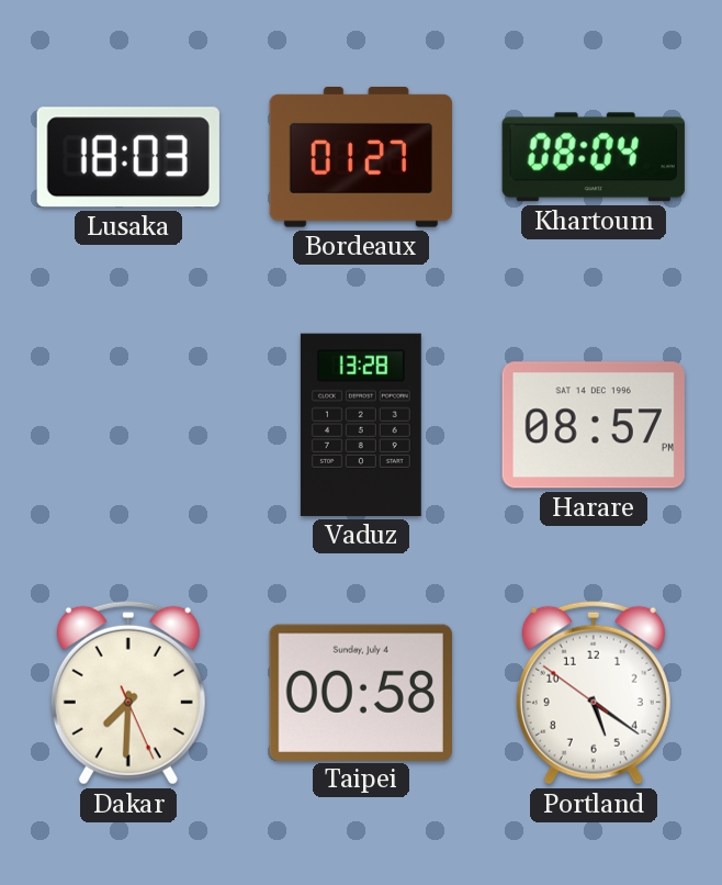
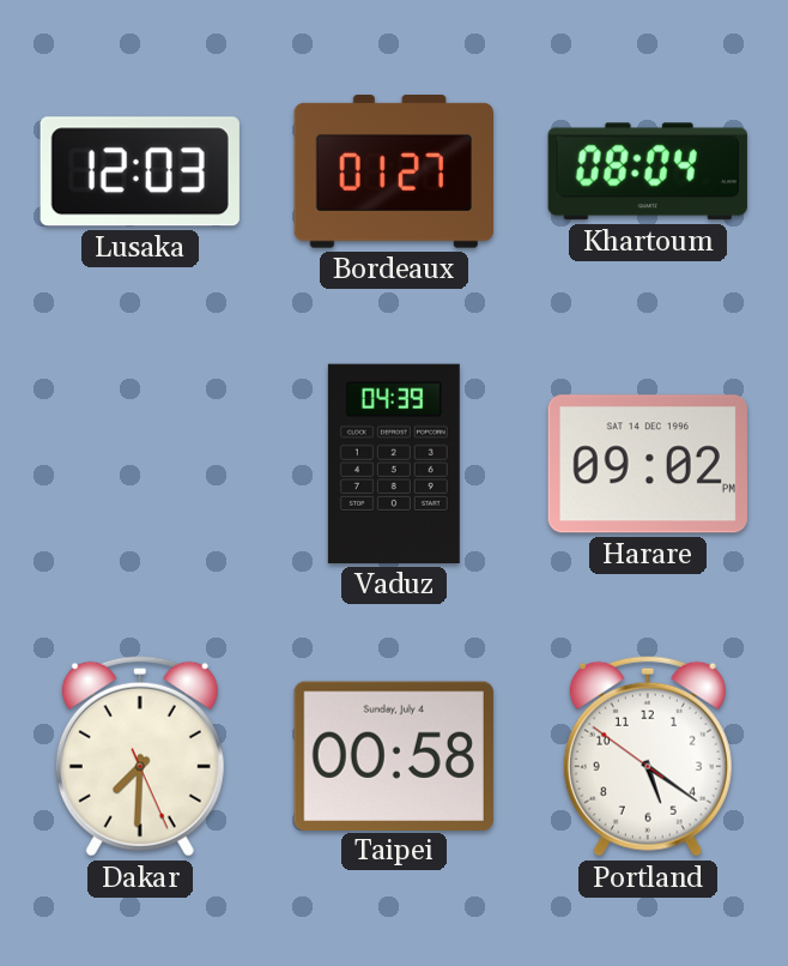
Lusaka: 18:03 -> 12:03
Vaduz: 13:28 -> 04:39
Harare: 08:57 -> 09:02
